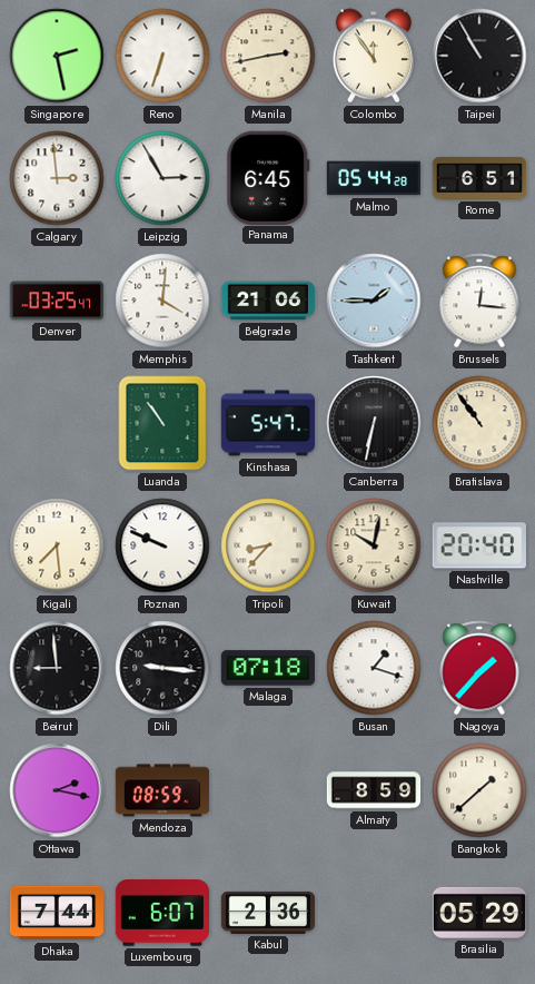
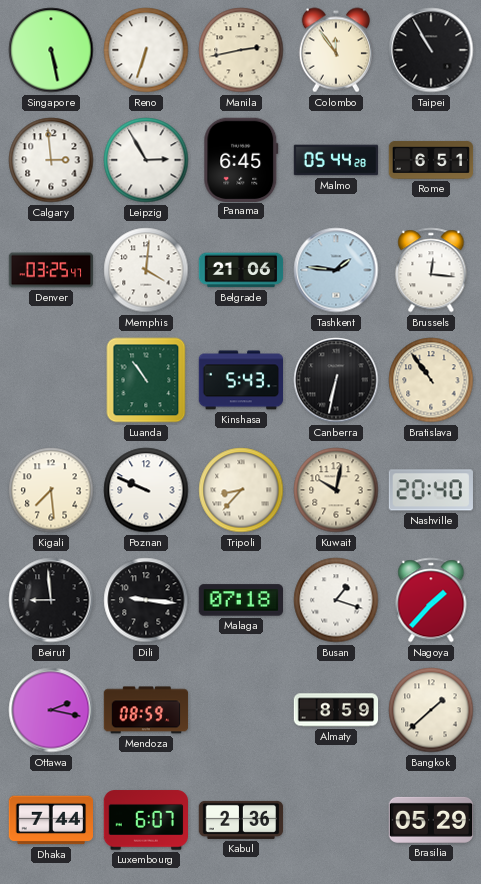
Singapore: 2:28 -> 5:28
Tashkent: 1:45 -> 1:46
Kinshasa: 5:47 -> 5:43
